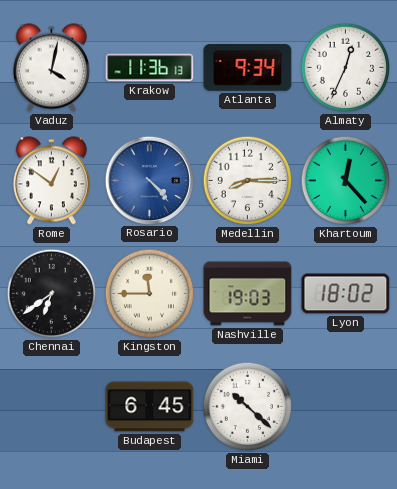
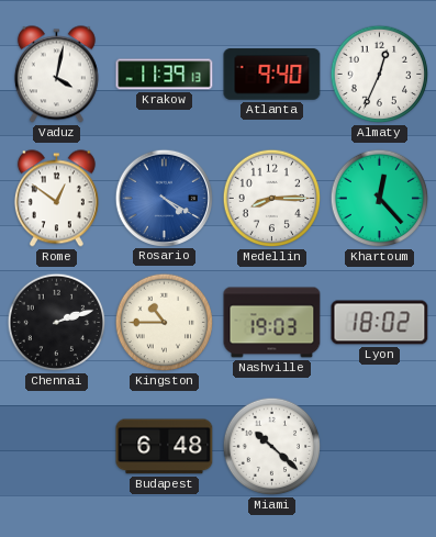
Krakow: 11:36 -> 11:39
Atlanta: 9:34 -> 9:40
Rosario: 4:23 -> 4:20
Chennai: 6:39 -> 2:12
Kingston: 11:45 -> 10:45
Budapest: 6:45 -> 6:48
